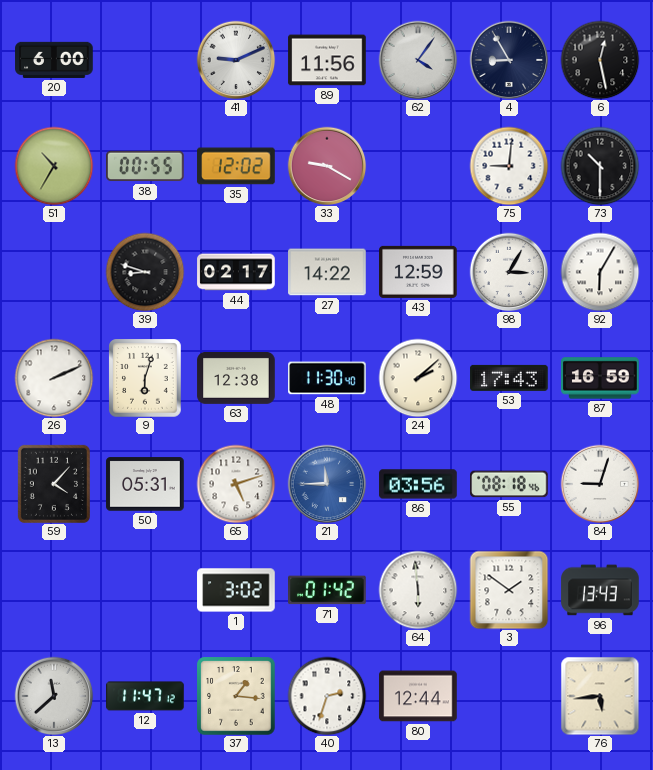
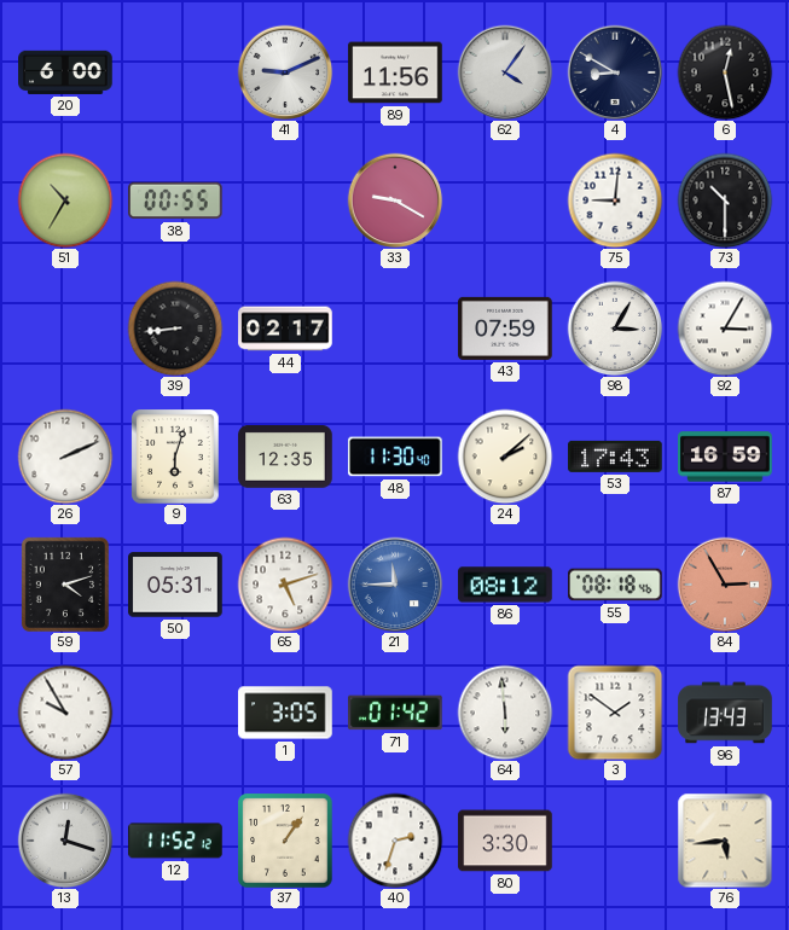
4: 8:55 -> 8:50
35: 12:02 -> none
39: 8:48 -> 8:44
27: 14:22 -> none
43: 12:59 -> 07:59
92: 6:05 -> 3:05
63: 12:38 -> 12:35
59: 4:07 -> 4:12
86: 03:56 -> 08:12
84: 9:03 -> 2:55
84 dial: white -> salmon
57: none -> 9:55
1: 3:02 -> 3:05
13: 11:38 -> 12:18
12: 11:47 -> 11:52
37: 1:16 -> 1:06
80: 12:44 -> 3:30
